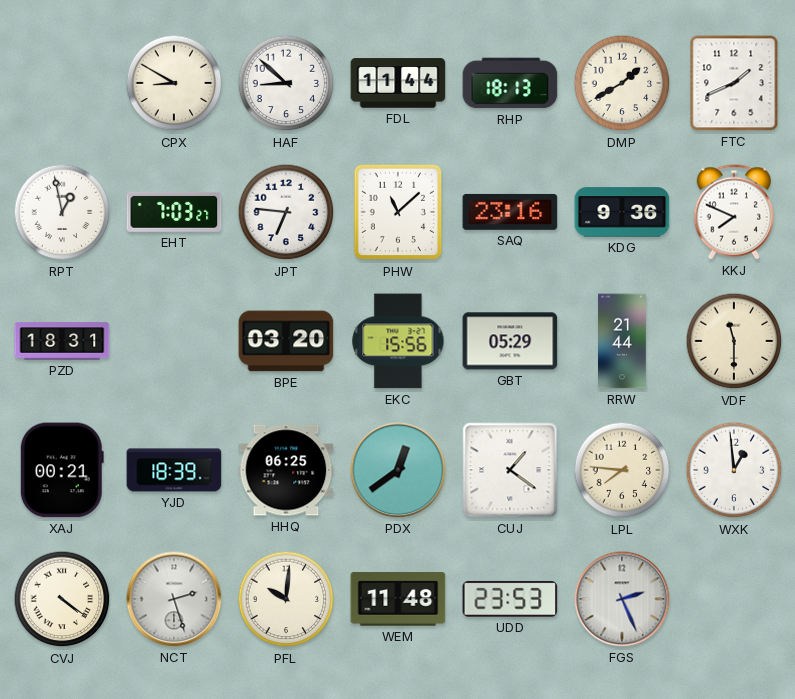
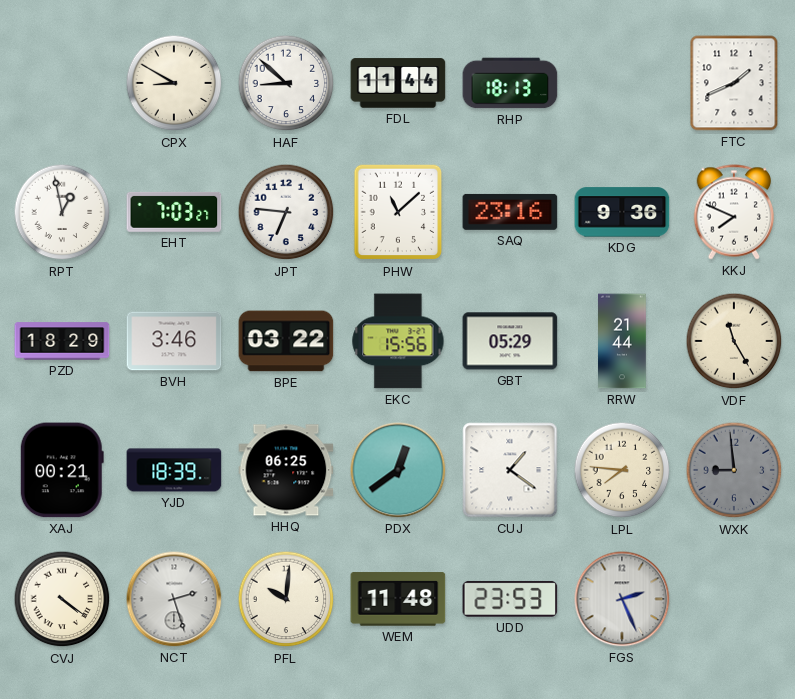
DMP: 1:40 -> none
PZD: 18:31 -> 18:29
BVH: none -> 3:46
BPE: 03:20 -> 03:22
VDF: 11:30 -> 11:25
WXK: 12:59 -> 8:59
WXK dial: white -> grey
